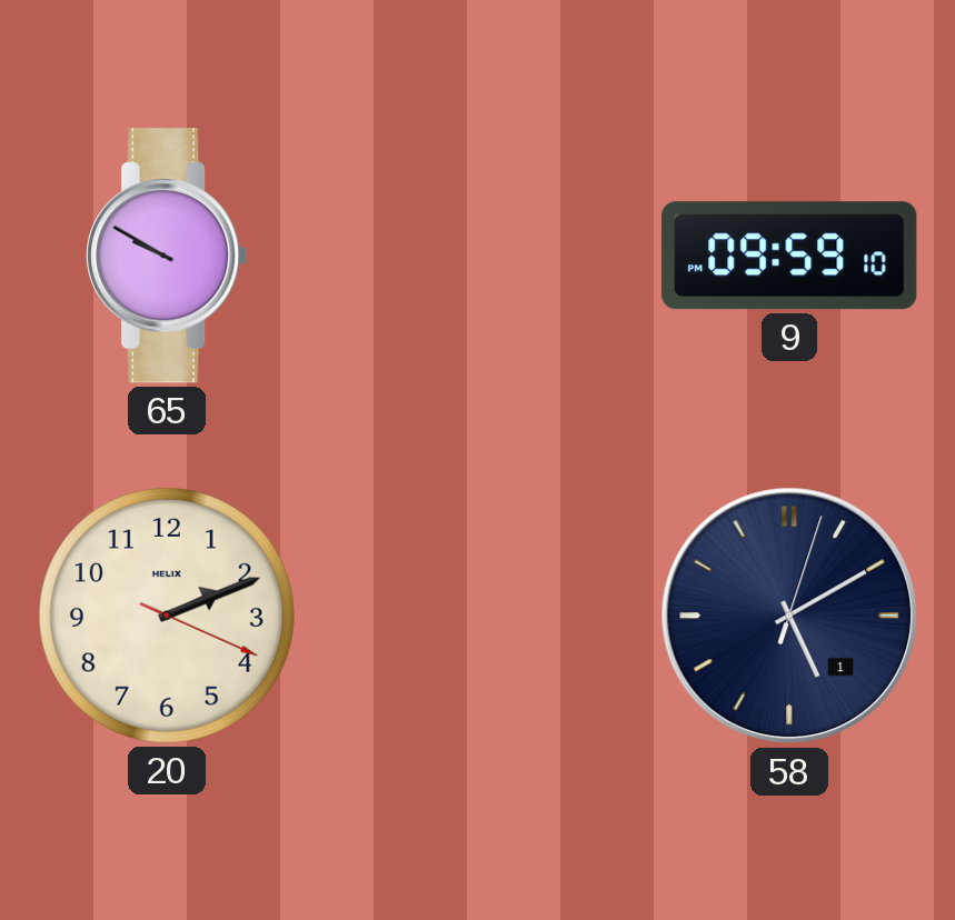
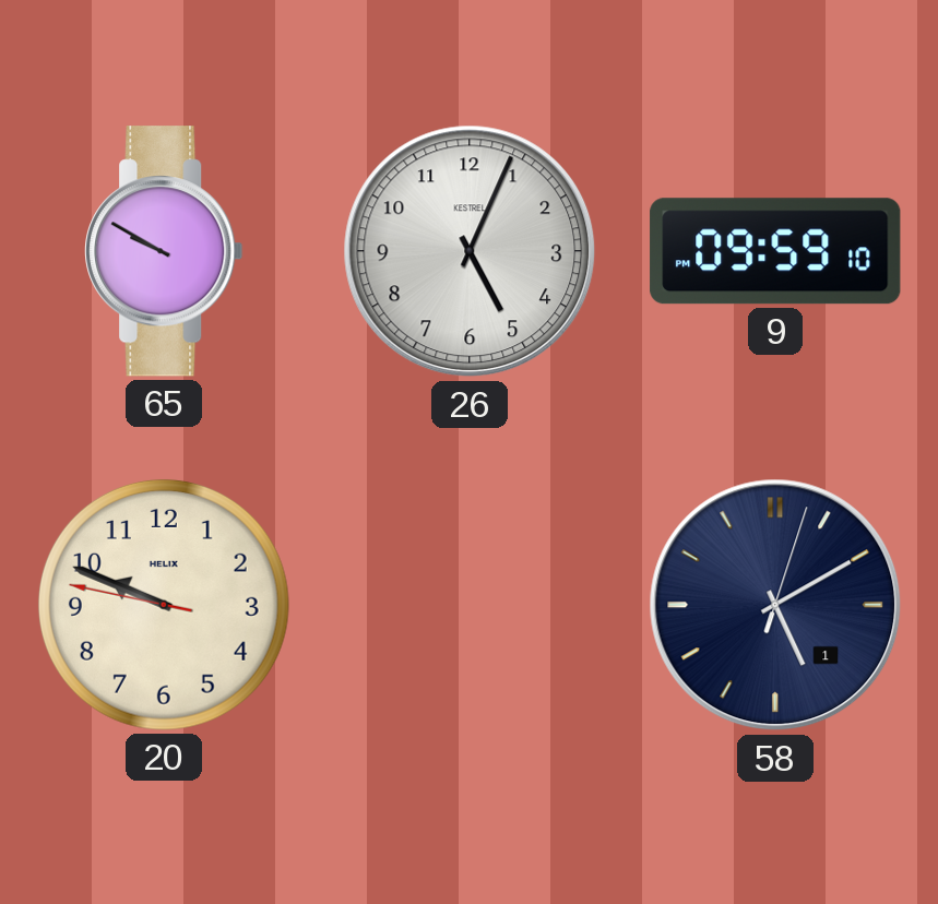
26: none -> 5:04
20: 2:11 -> 9:48
